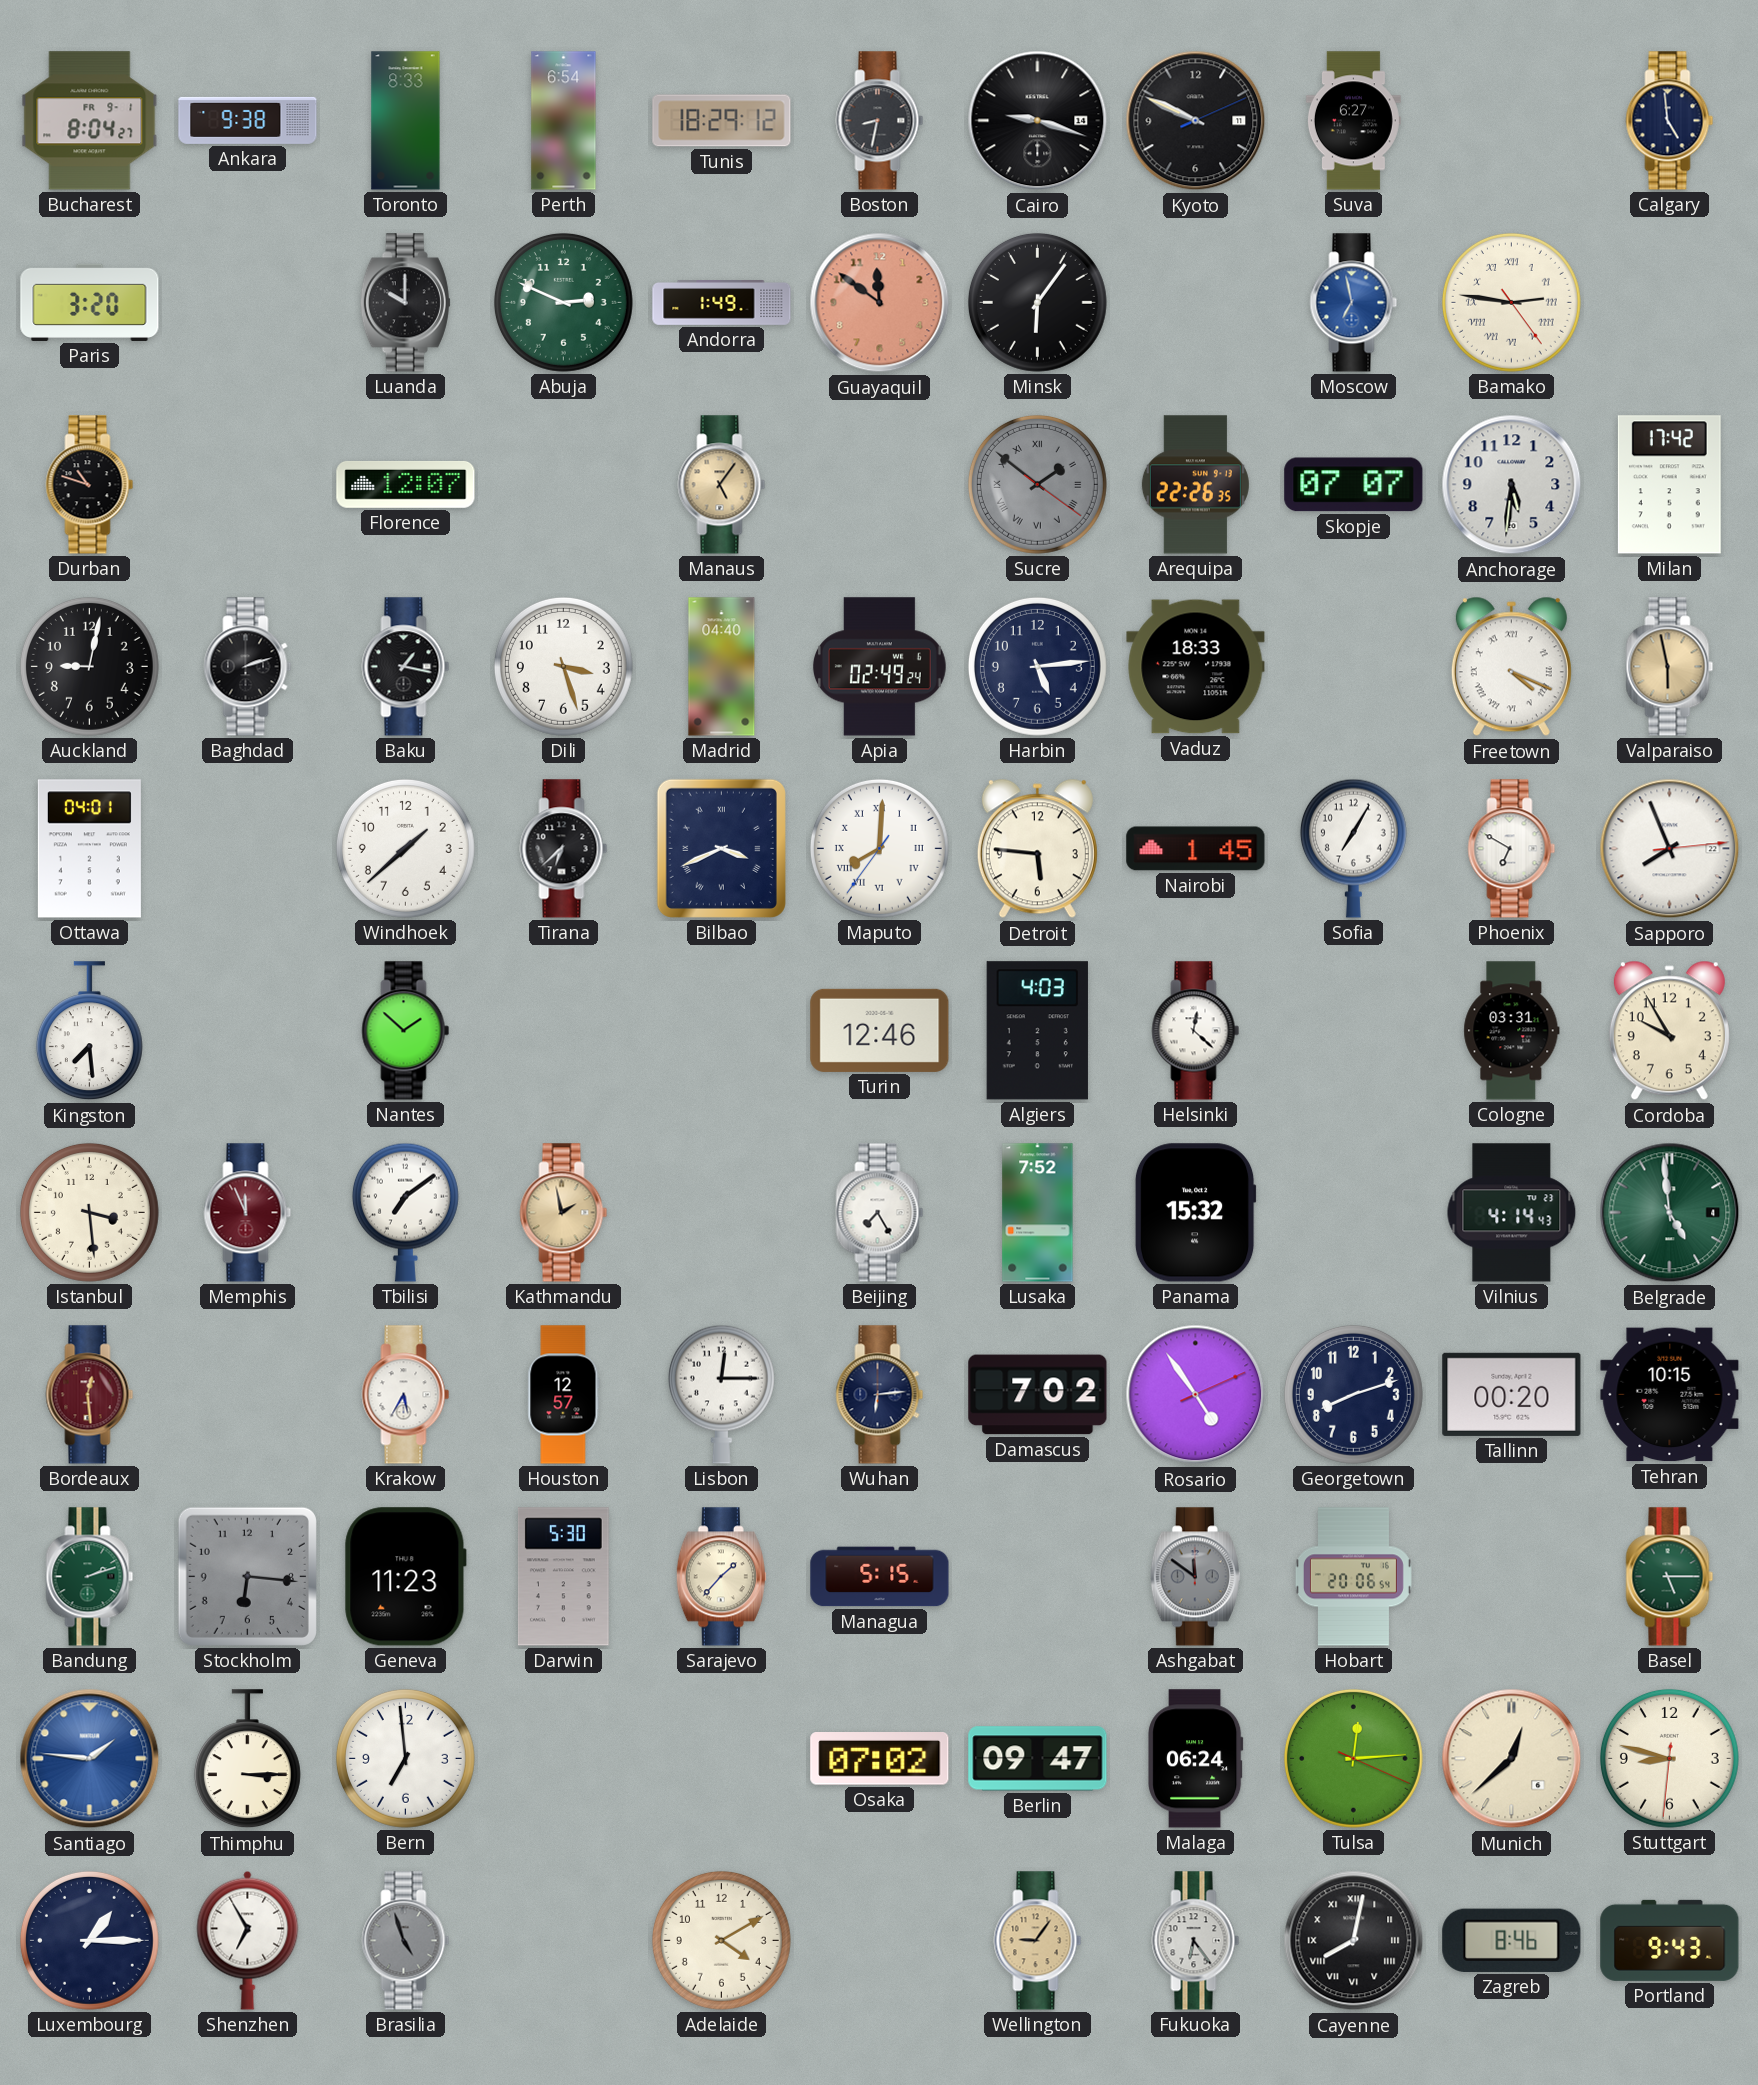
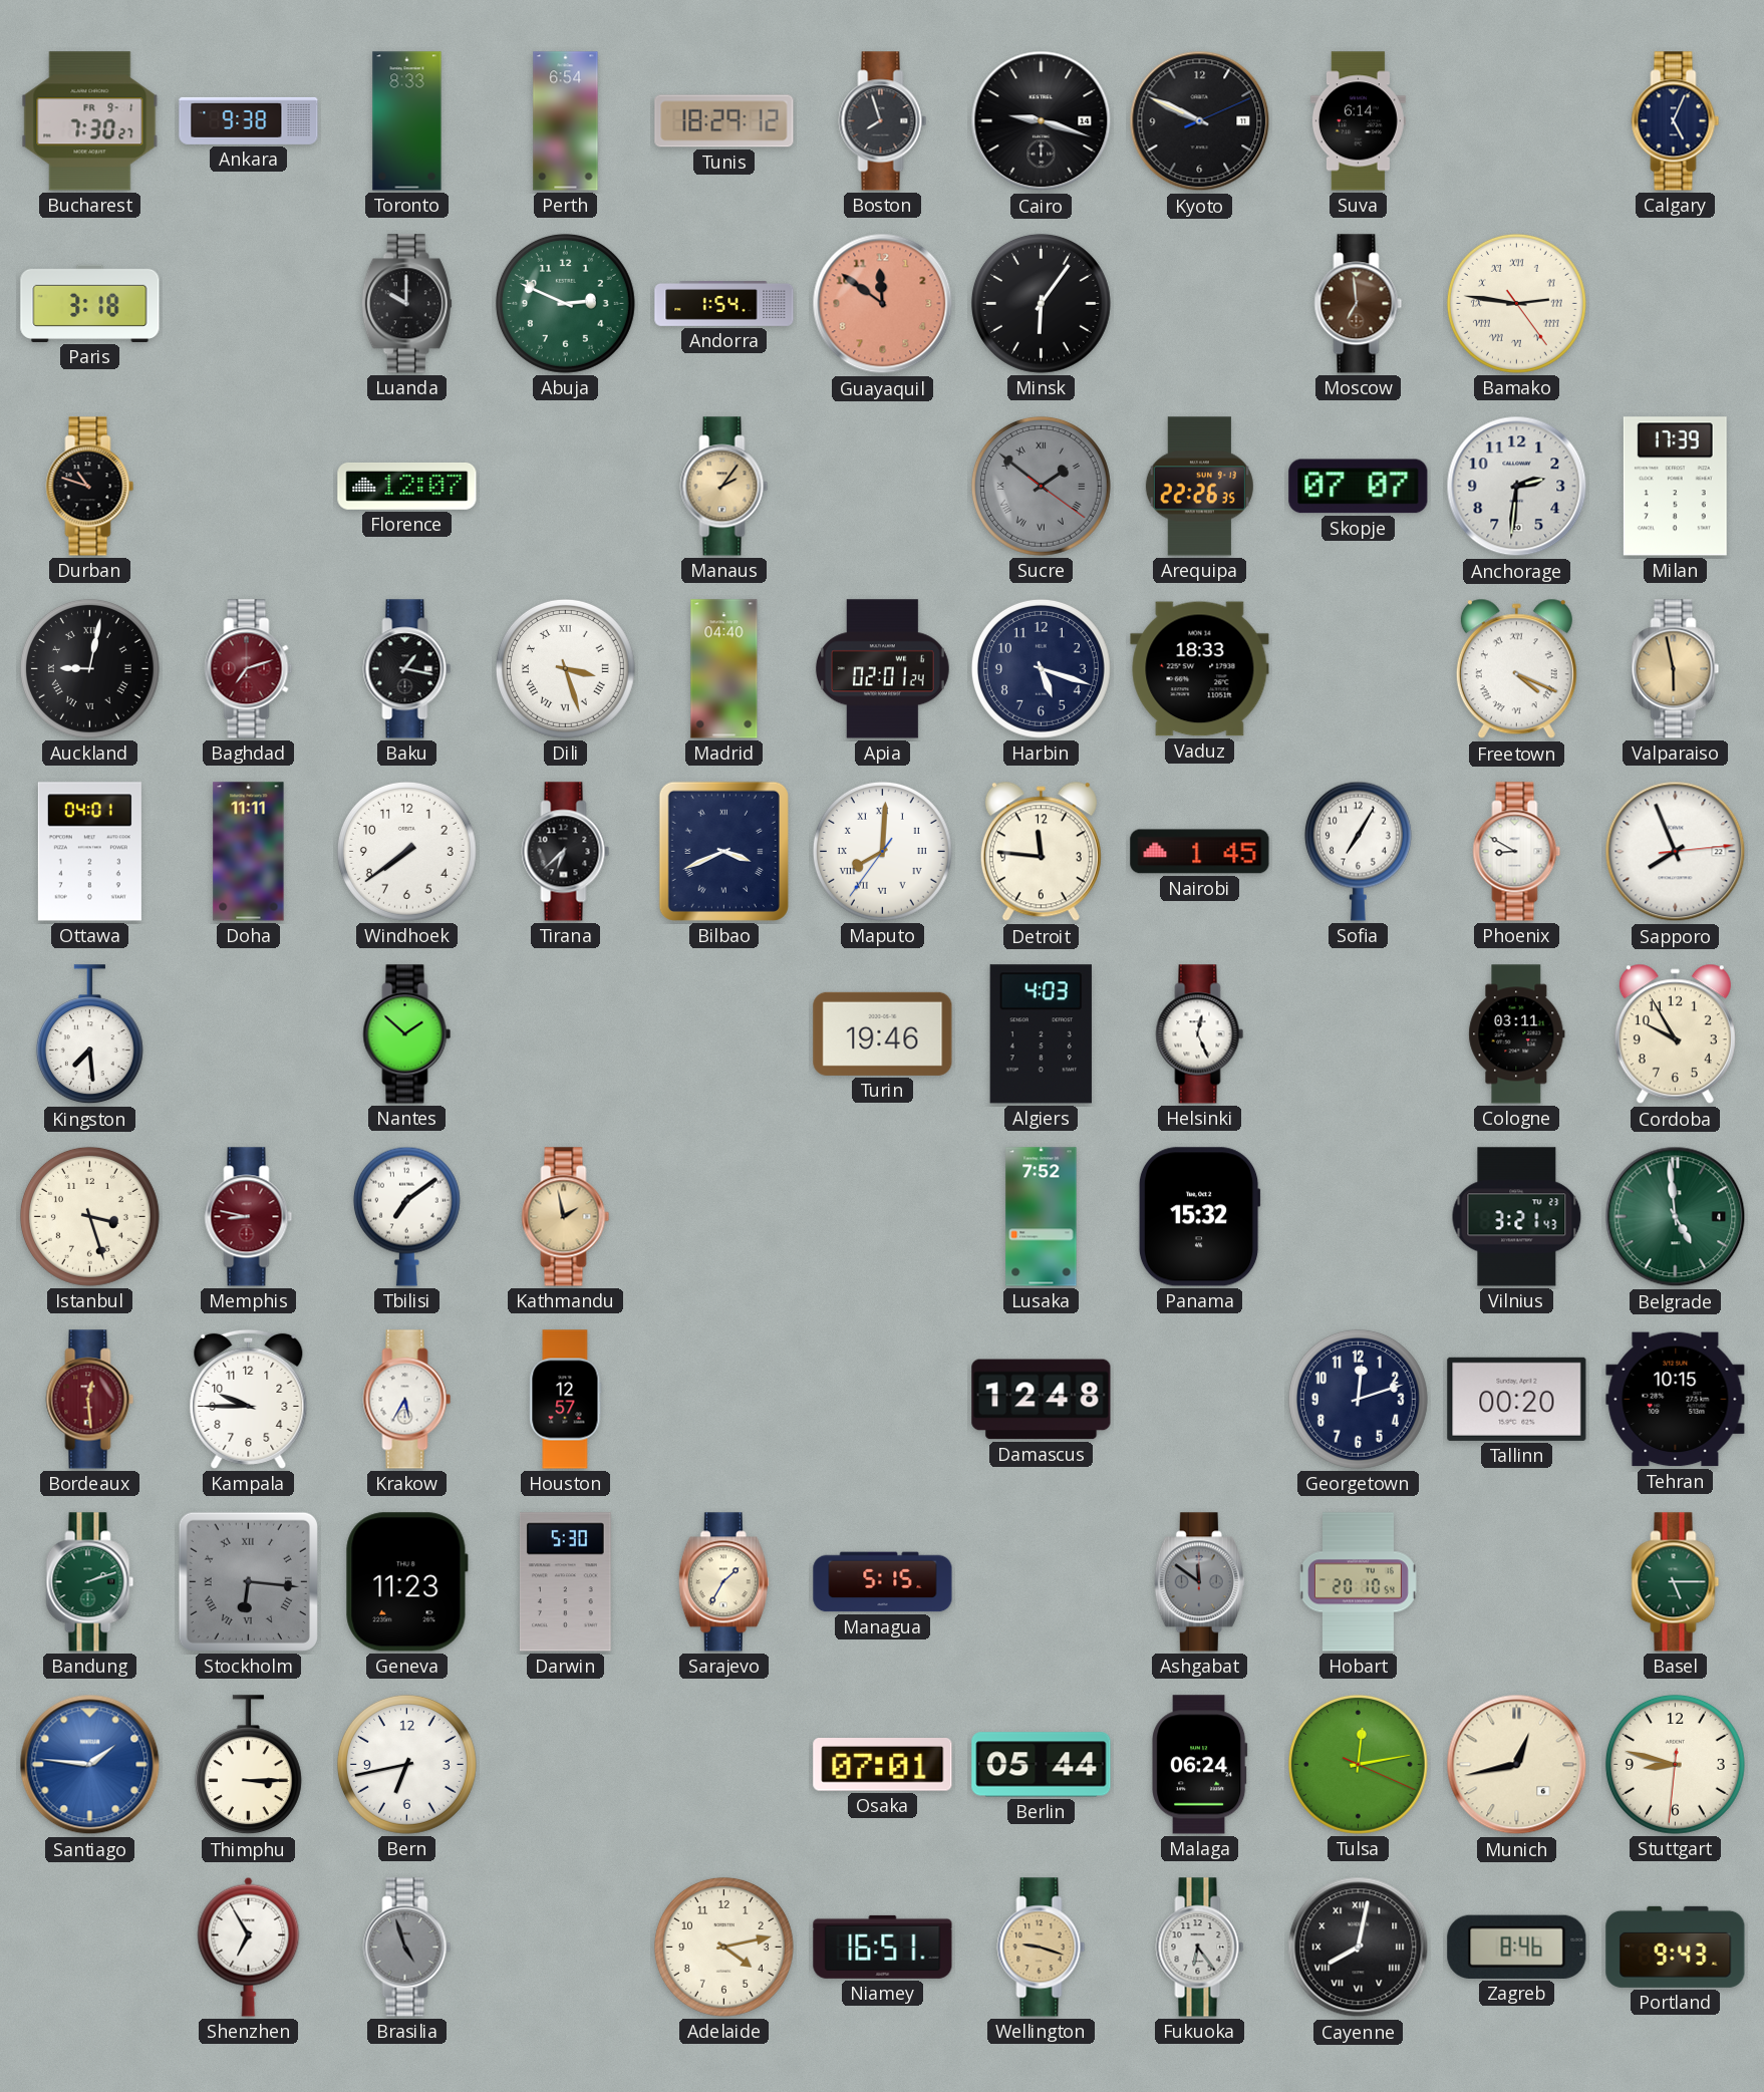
Bucharest: 8:04 -> 7:30
Boston: 8:32 -> 7:57
Suva: 6:27 -> 6:14
Calgary: 4:59 -> 5:04
Paris: 3:20 -> 3:18
Andorra: 1:49 -> 1:54
Moscow: 6:58 -> 6:59
Moscow dial: blue -> brown
Manaus: 5:06 -> 2:06
Anchorage: 5:31 -> 2:31
Milan: 17:42 -> 17:39
Auckland numerals: Arabic -> Roman
Baghdad: 2:12 -> 7:12
Baghdad dial: black -> burgundy
Dili numerals: Arabic -> Roman
Apia: 02:49 -> 02:01
Harbin: 5:14 -> 5:18
Doha: none -> 11:11
Windhoek: 1:38 -> 7:39
Detroit: 5:46 -> 11:46
Phoenix: 6:50 -> 8:50
Turin: 12:46 -> 19:46
Helsinki: 12:22 -> 12:26
Cologne: 03:31 -> 03:11
Istanbul: 3:29 -> 3:27
Memphis: 11:56 -> 8:47
Beijing: 7:25 -> none
Vilnius: 4:14 -> 3:21
Kampala: none -> 9:45
Lisbon: 12:15 -> none
Wuhan: 6:14 -> none
Damascus: 7:02 -> 12:48
Rosario: 4:54 -> none
Georgetown: 8:12 -> 12:12
Stockholm numerals: Arabic -> Roman
Sarajevo: 1:37 -> 1:35
Hobart: 20:06 -> 20:10
Bern: 6:59 -> 6:43
Osaka: 07:02 -> 07:01
Berlin: 09:47 -> 05:44
Tulsa: 12:14 -> 12:13
Munich: 12:38 -> 12:43
Luxembourg: 1:15 -> none
Adelaide: 4:10 -> 4:13
Niamey: none -> 16:51
Wellington: 9:06 -> 9:18
